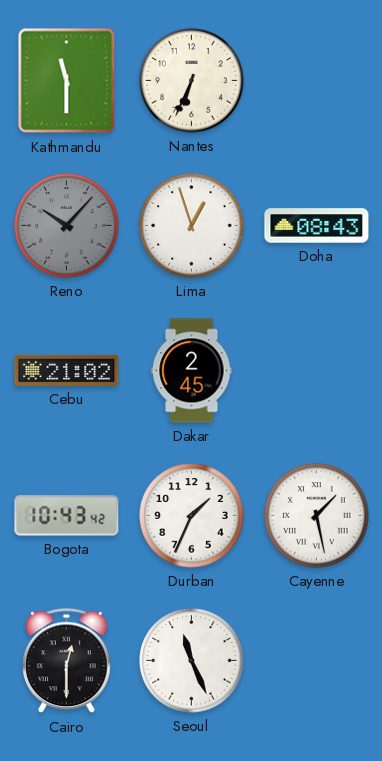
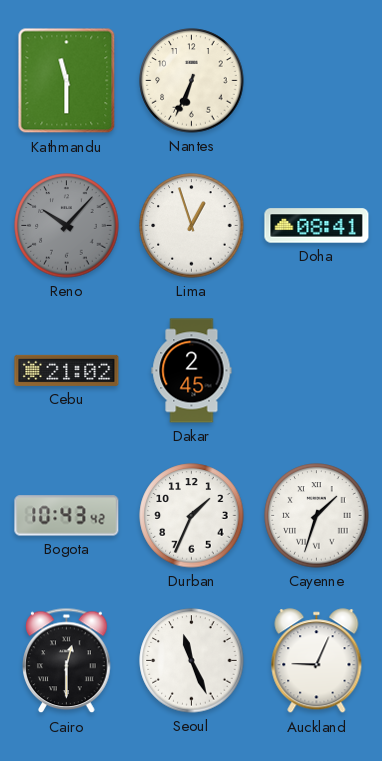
Doha: 08:43 -> 08:41
Cayenne: 1:28 -> 1:33
Auckland: none -> 9:04
